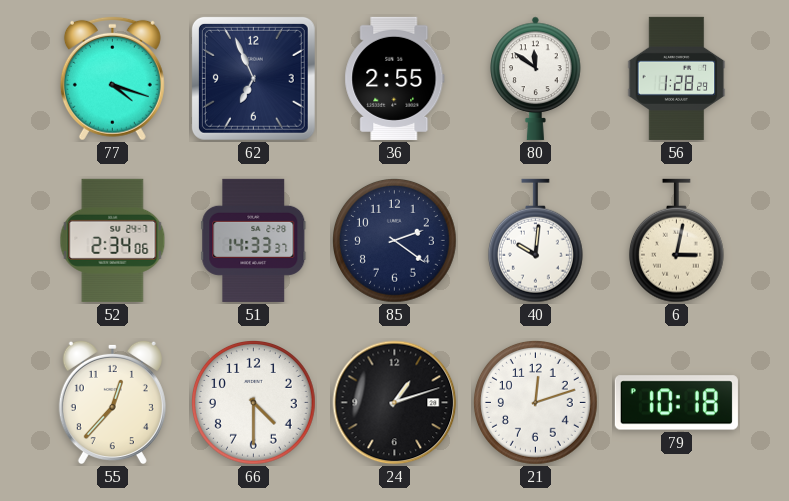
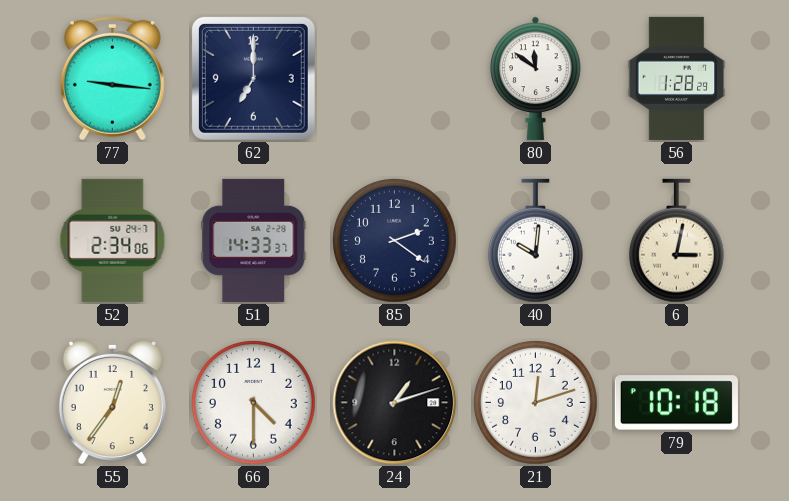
77: 4:18 -> 9:16
62: 6:56 -> 7:00
36: 2:55 -> none
55: 12:37 -> 12:36
